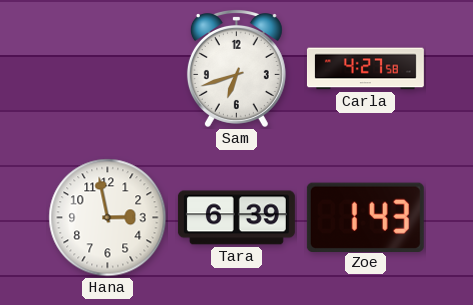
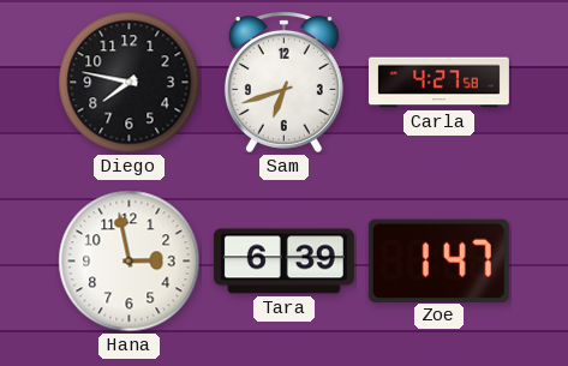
Diego: none -> 7:47
Zoe: 1:43 -> 1:47
